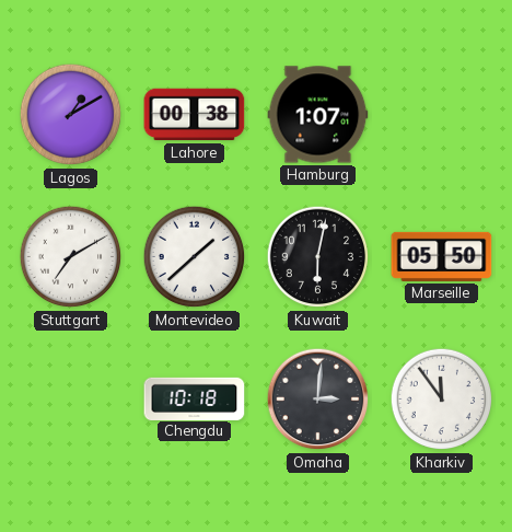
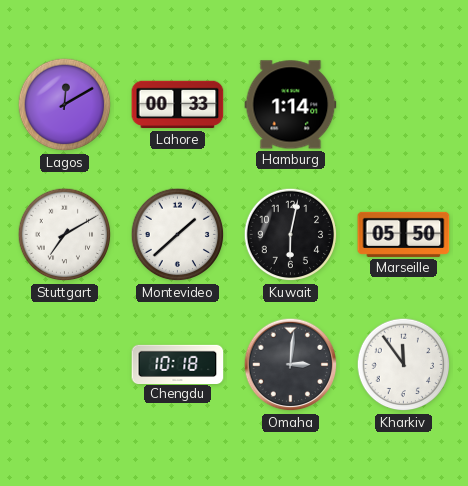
Lagos: 1:10 -> 12:10
Lahore: 00:38 -> 00:33
Hamburg: 1:07 -> 1:14
